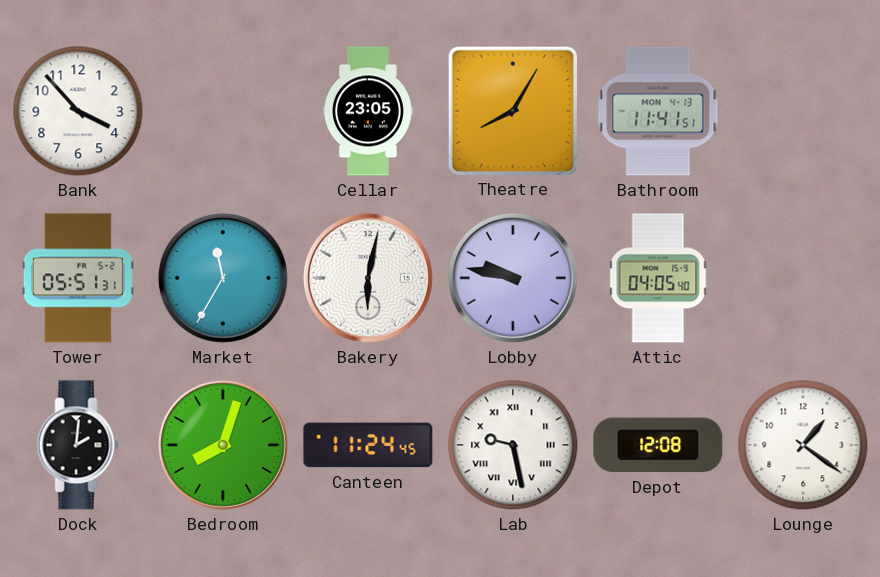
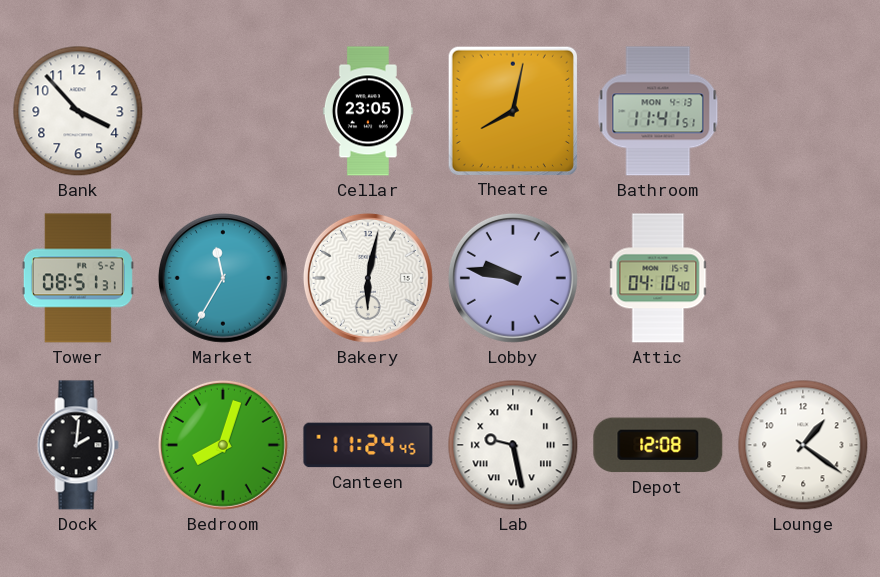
Theatre: 8:05 -> 8:02
Tower: 05:51 -> 08:51
Attic: 04:05 -> 04:10
